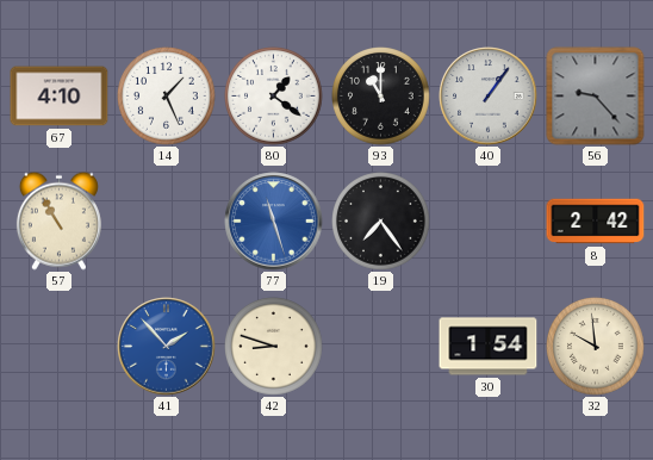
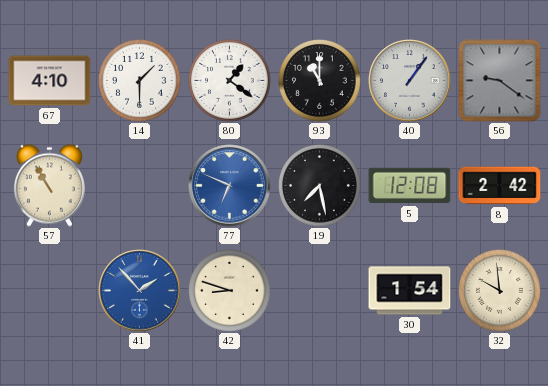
14: 1:26 -> 1:30
56: 9:23 -> 9:21
77: 11:27 -> 6:49
19: 7:24 -> 7:28
5: none -> 12:08
